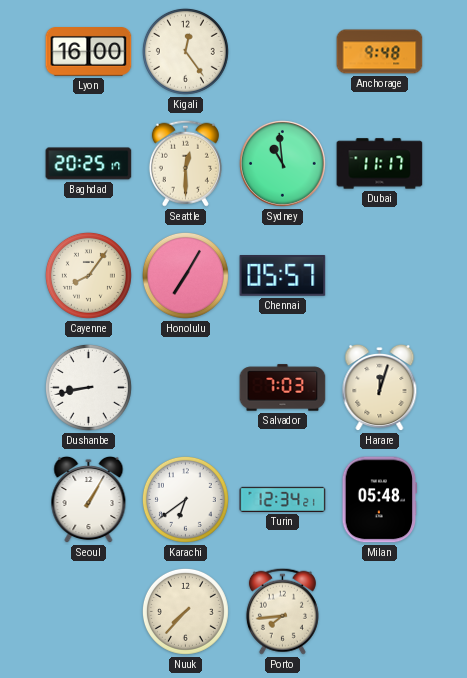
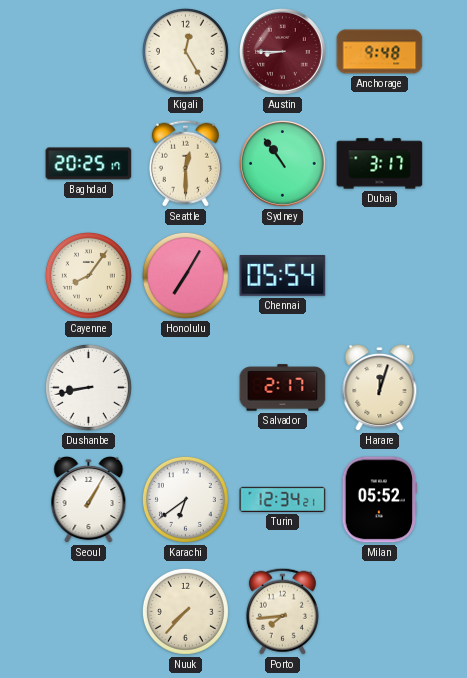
Lyon: 16:00 -> none
Kigali: 12:24 -> 12:25
Austin: none -> 8:45
Sydney: 10:59 -> 10:54
Dubai: 11:17 -> 3:17
Chennai: 05:57 -> 05:54
Salvador: 7:03 -> 2:17
Milan: 05:48 -> 05:52
